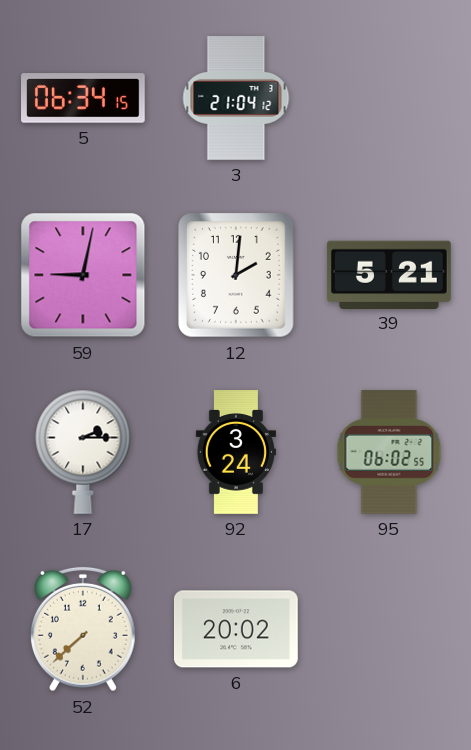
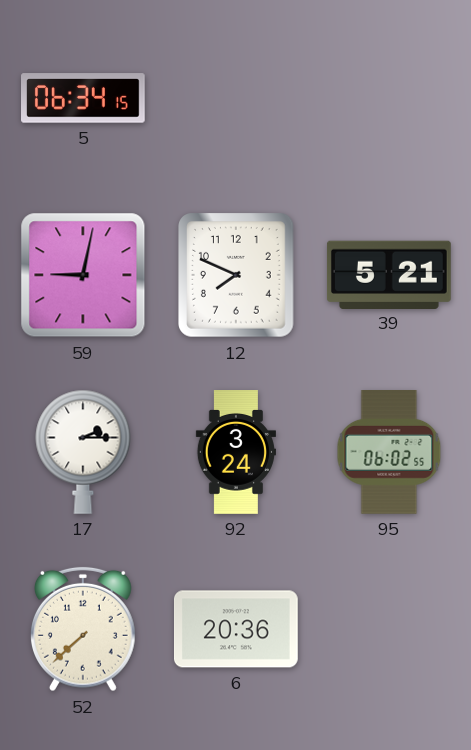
3: 21:04 -> none
12: 2:01 -> 7:49
6: 20:02 -> 20:36
